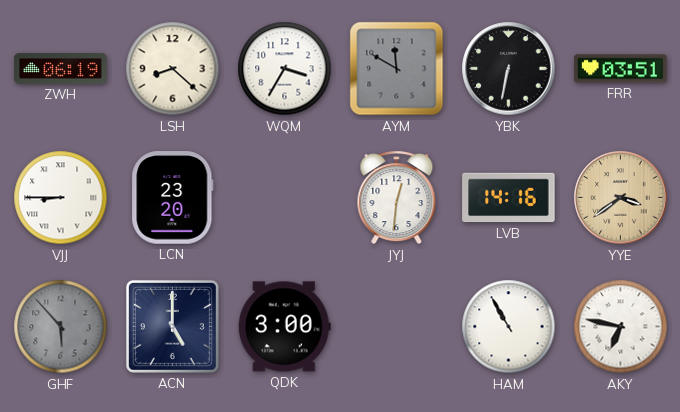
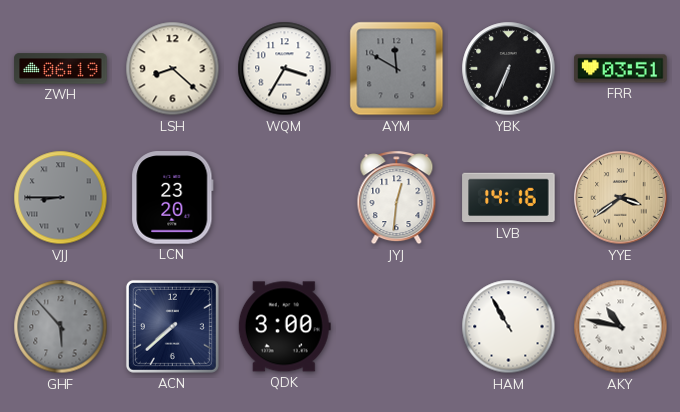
YBK: 6:32 -> 6:34
VJJ dial: white -> grey
ACN: 5:00 -> 7:38
AKY: 6:47 -> 10:47
